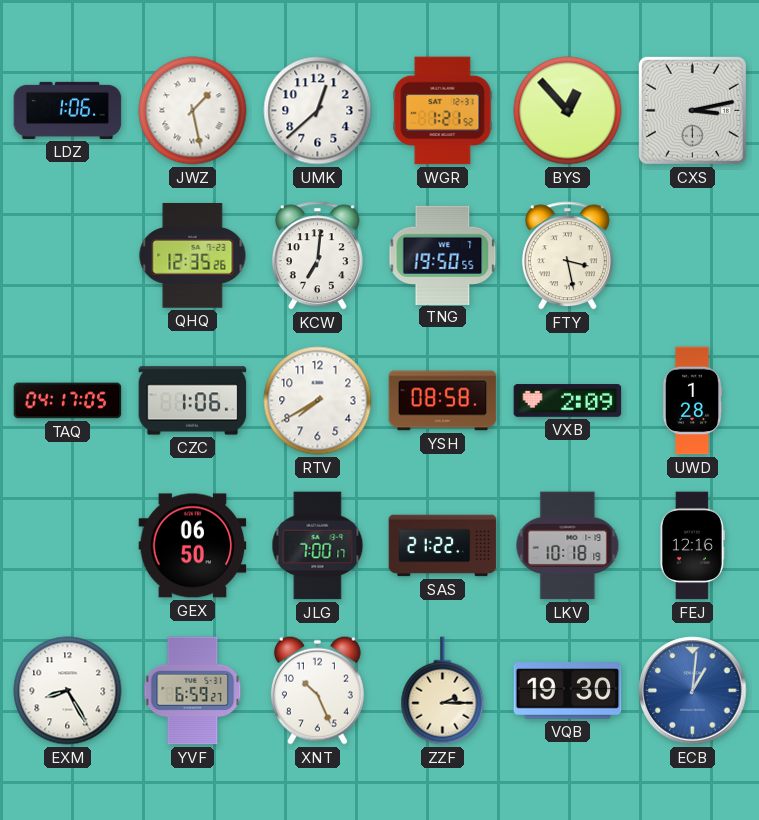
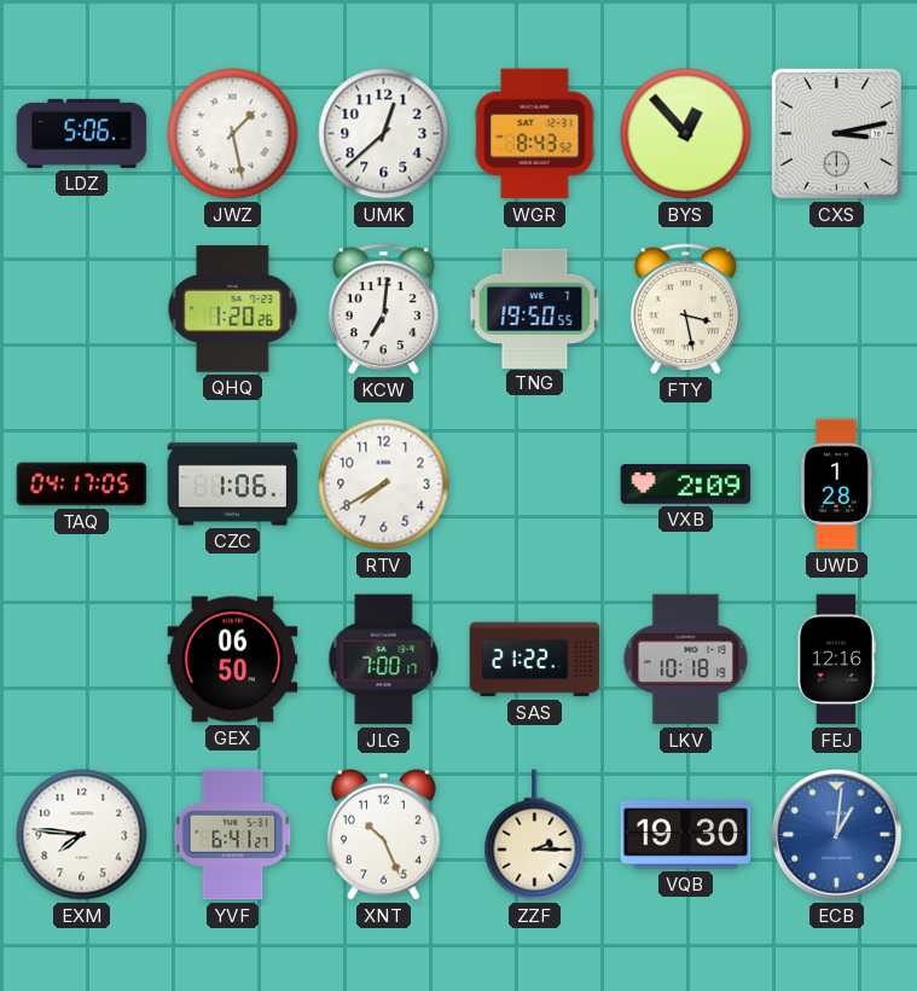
LDZ: 1:06 -> 5:06
WGR: 1:21 -> 8:43
QHQ: 12:35 -> 1:20
YSH: 08:58 -> none
EXM: 8:25 -> 7:46
YVF: 6:59 -> 6:41
